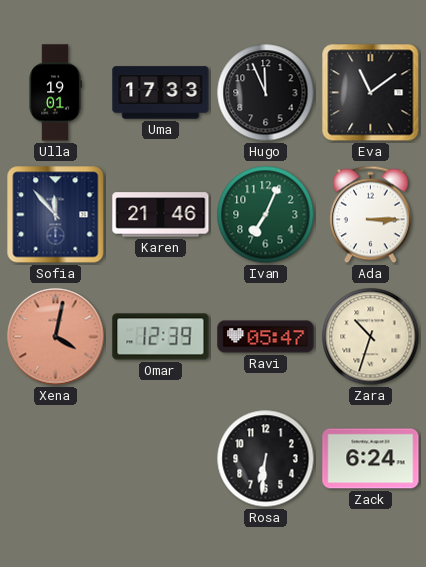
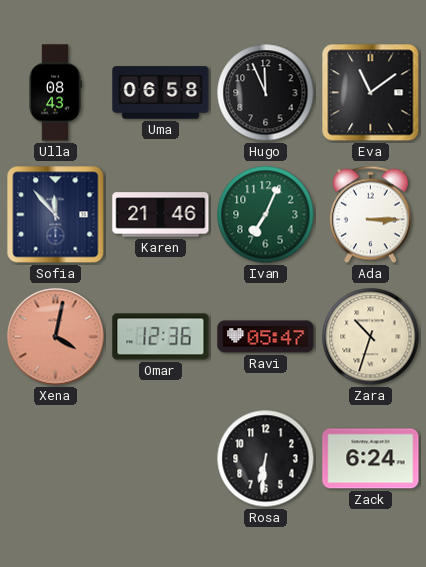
Ulla: 19:01 -> 08:43
Uma: 17:33 -> 06:58
Omar: 12:39 -> 12:36
